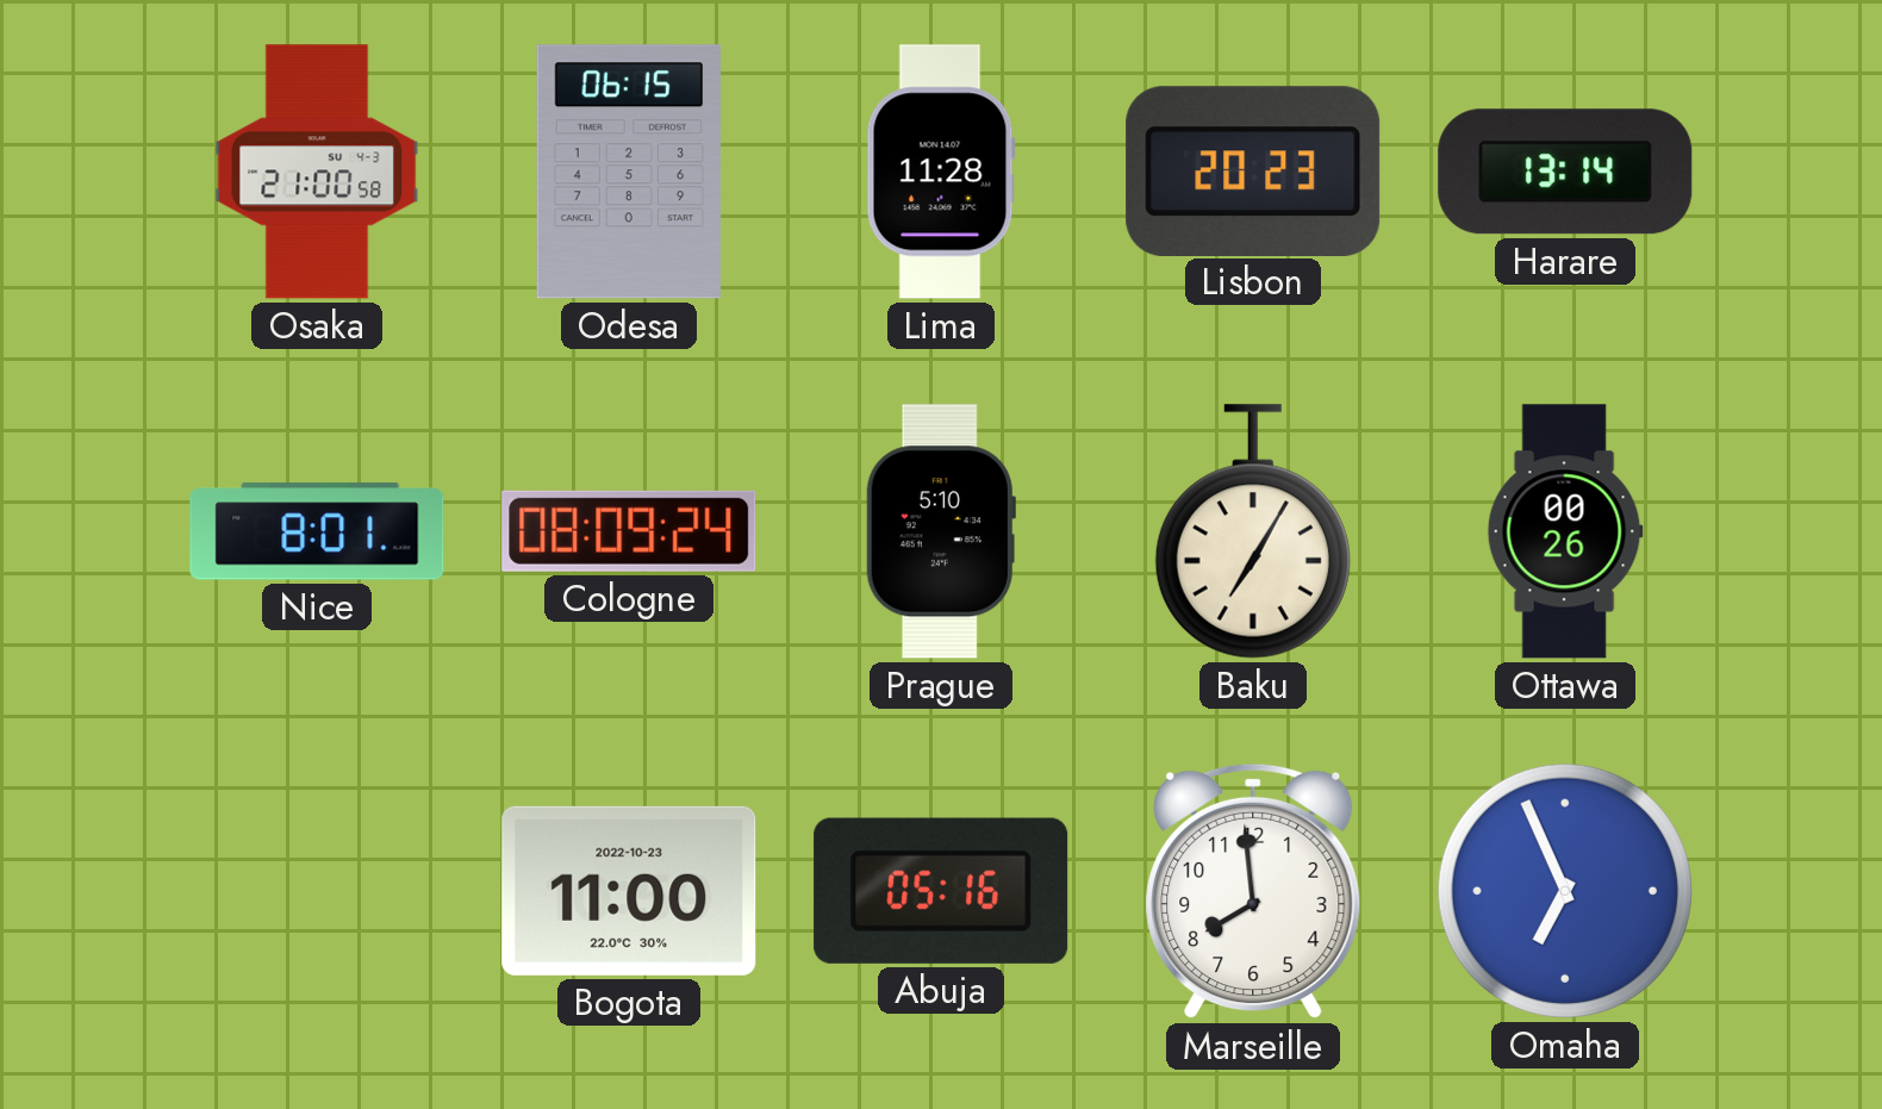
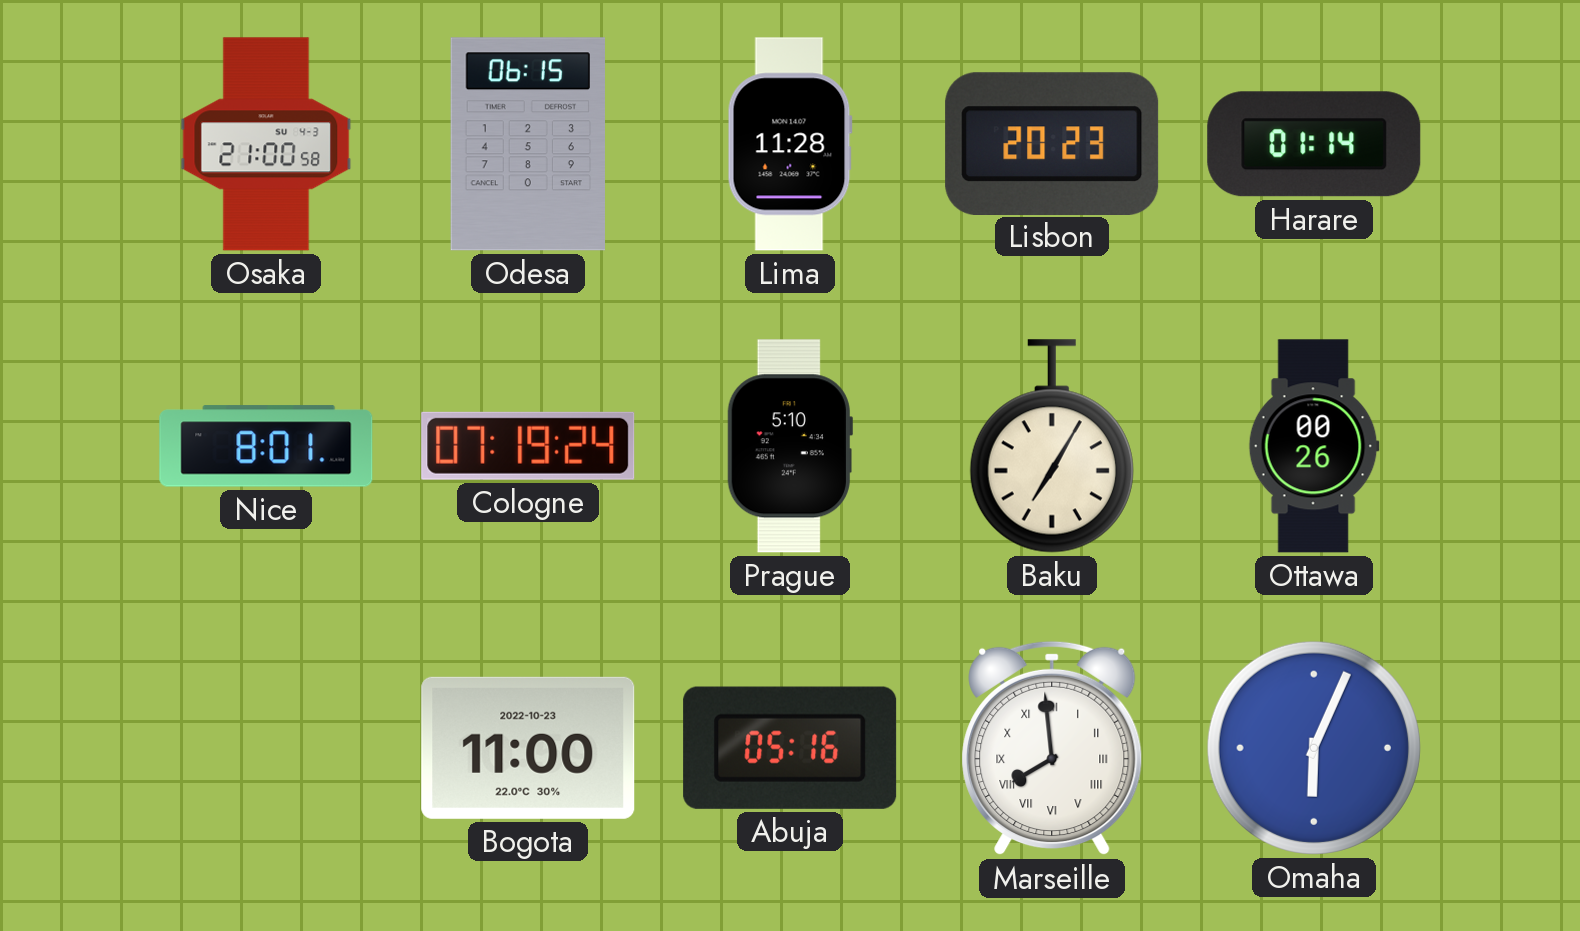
Harare: 13:14 -> 01:14
Cologne: 08:09 -> 07:19
Marseille numerals: Arabic -> Roman
Omaha: 6:56 -> 6:04
